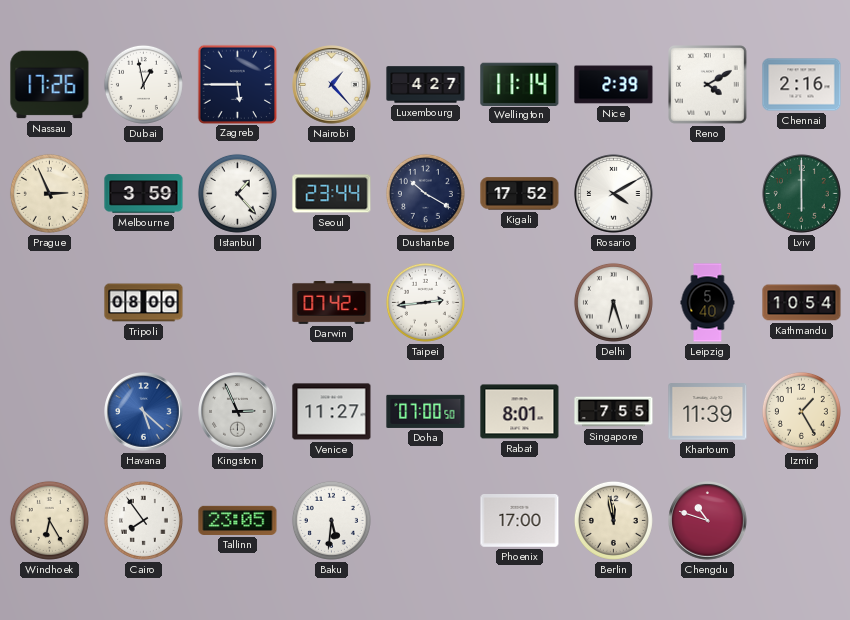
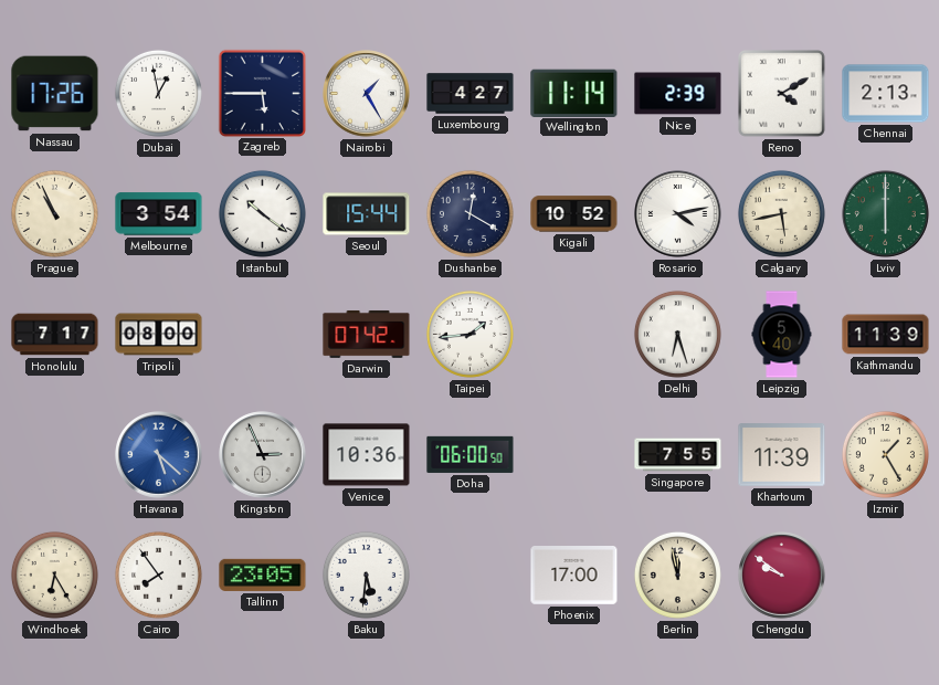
Nairobi: 1:23 -> 1:25
Chennai: 2:16 -> 2:13
Prague: 2:56 -> 10:56
Melbourne: 3:59 -> 3:54
Istanbul: 1:23 -> 10:21
Seoul: 23:44 -> 15:44
Dushanbe: 10:20 -> 12:20
Kigali: 17:52 -> 10:52
Rosario: 4:10 -> 4:13
Calgary: none -> 5:43
Honolulu: none -> 7:17
Taipei: 2:44 -> 1:44
Kathmandu: 10:54 -> 11:39
Venice: 11:27 -> 10:36
Doha: 07:00 -> 06:00
Rabat: 8:01 -> none
Chengdu: 10:48 -> 9:51
